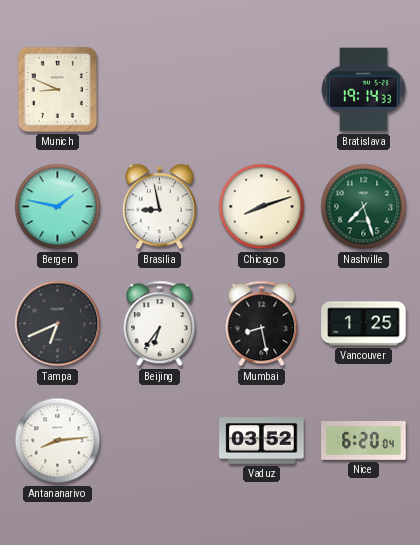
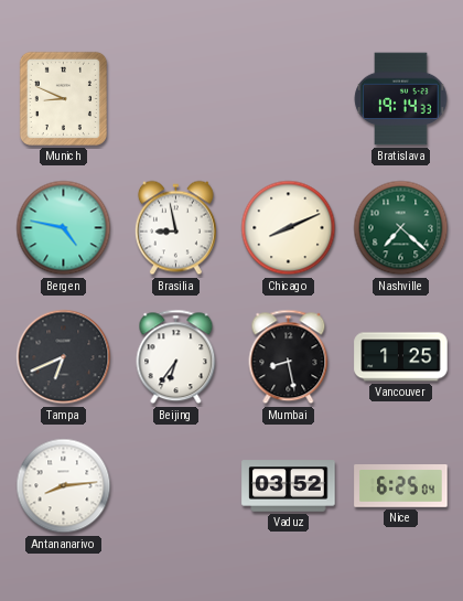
Bergen: 1:47 -> 4:47
Chicago: 8:12 -> 8:11
Nashville: 7:27 -> 7:22
Nice: 6:20 -> 6:25
